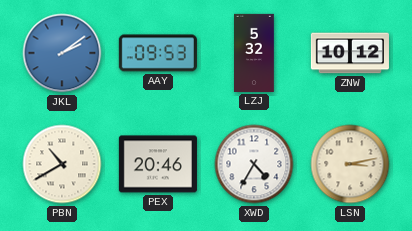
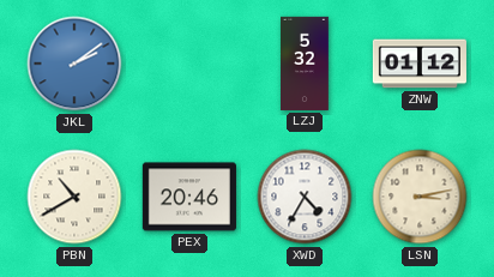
AAY: 09:53 -> none
ZNW: 10:12 -> 01:12
